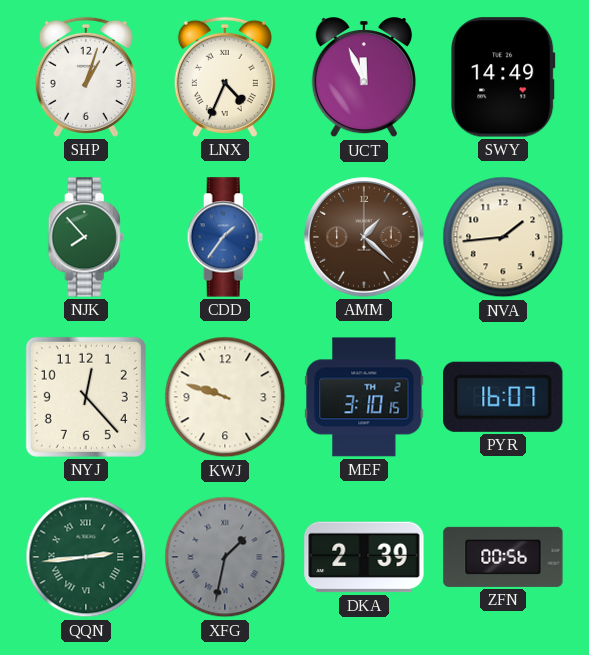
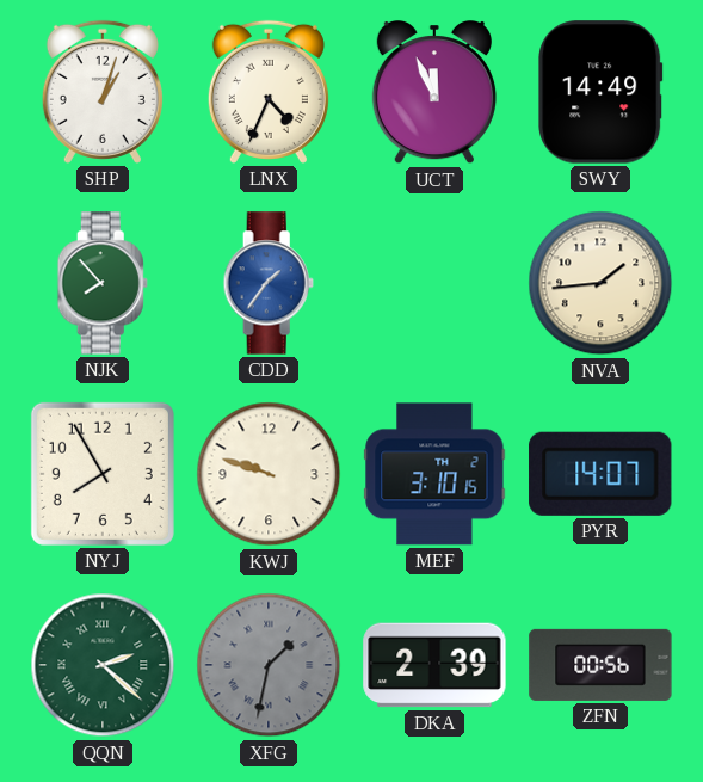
AMM: 1:22 -> none
NYJ: 12:23 -> 7:55
PYR: 16:07 -> 14:07
QQN: 2:44 -> 2:22
